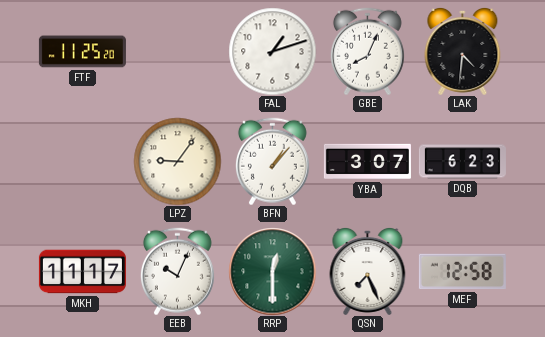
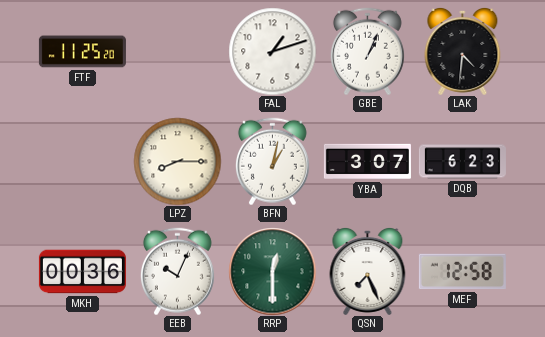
GBE: 8:04 -> 1:04
LPZ: 9:06 -> 8:15
BFN: 1:07 -> 1:02
MKH: 11:17 -> 00:36
